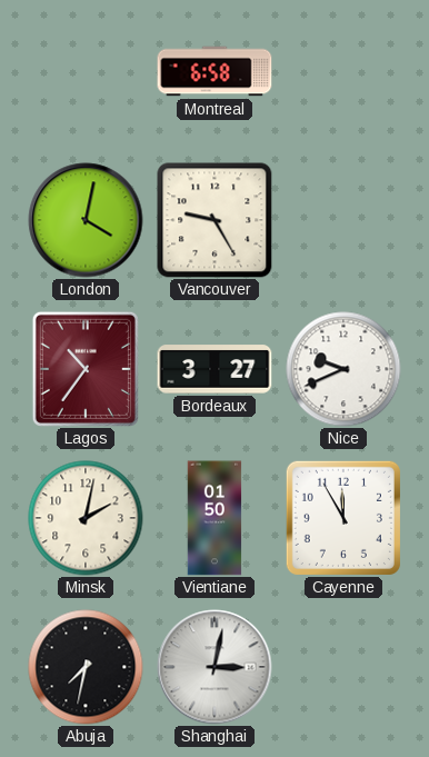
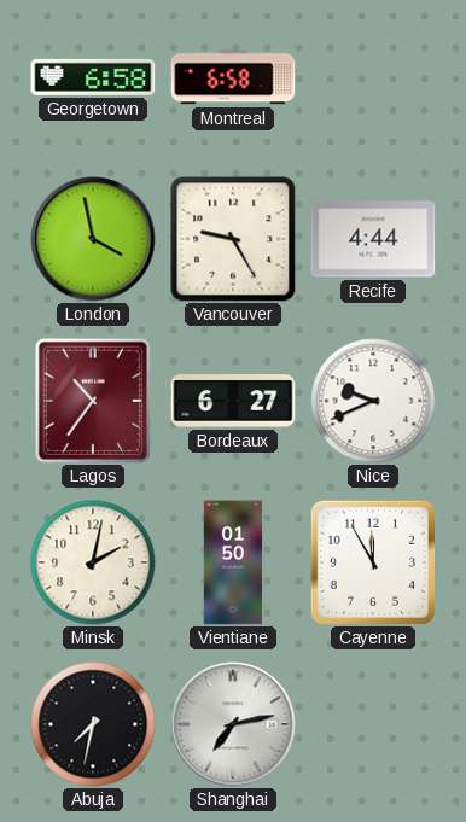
Georgetown: none -> 6:58
London: 4:02 -> 3:58
Recife: none -> 4:44
Bordeaux: 3:27 -> 6:27
Shanghai: 3:02 -> 7:13
